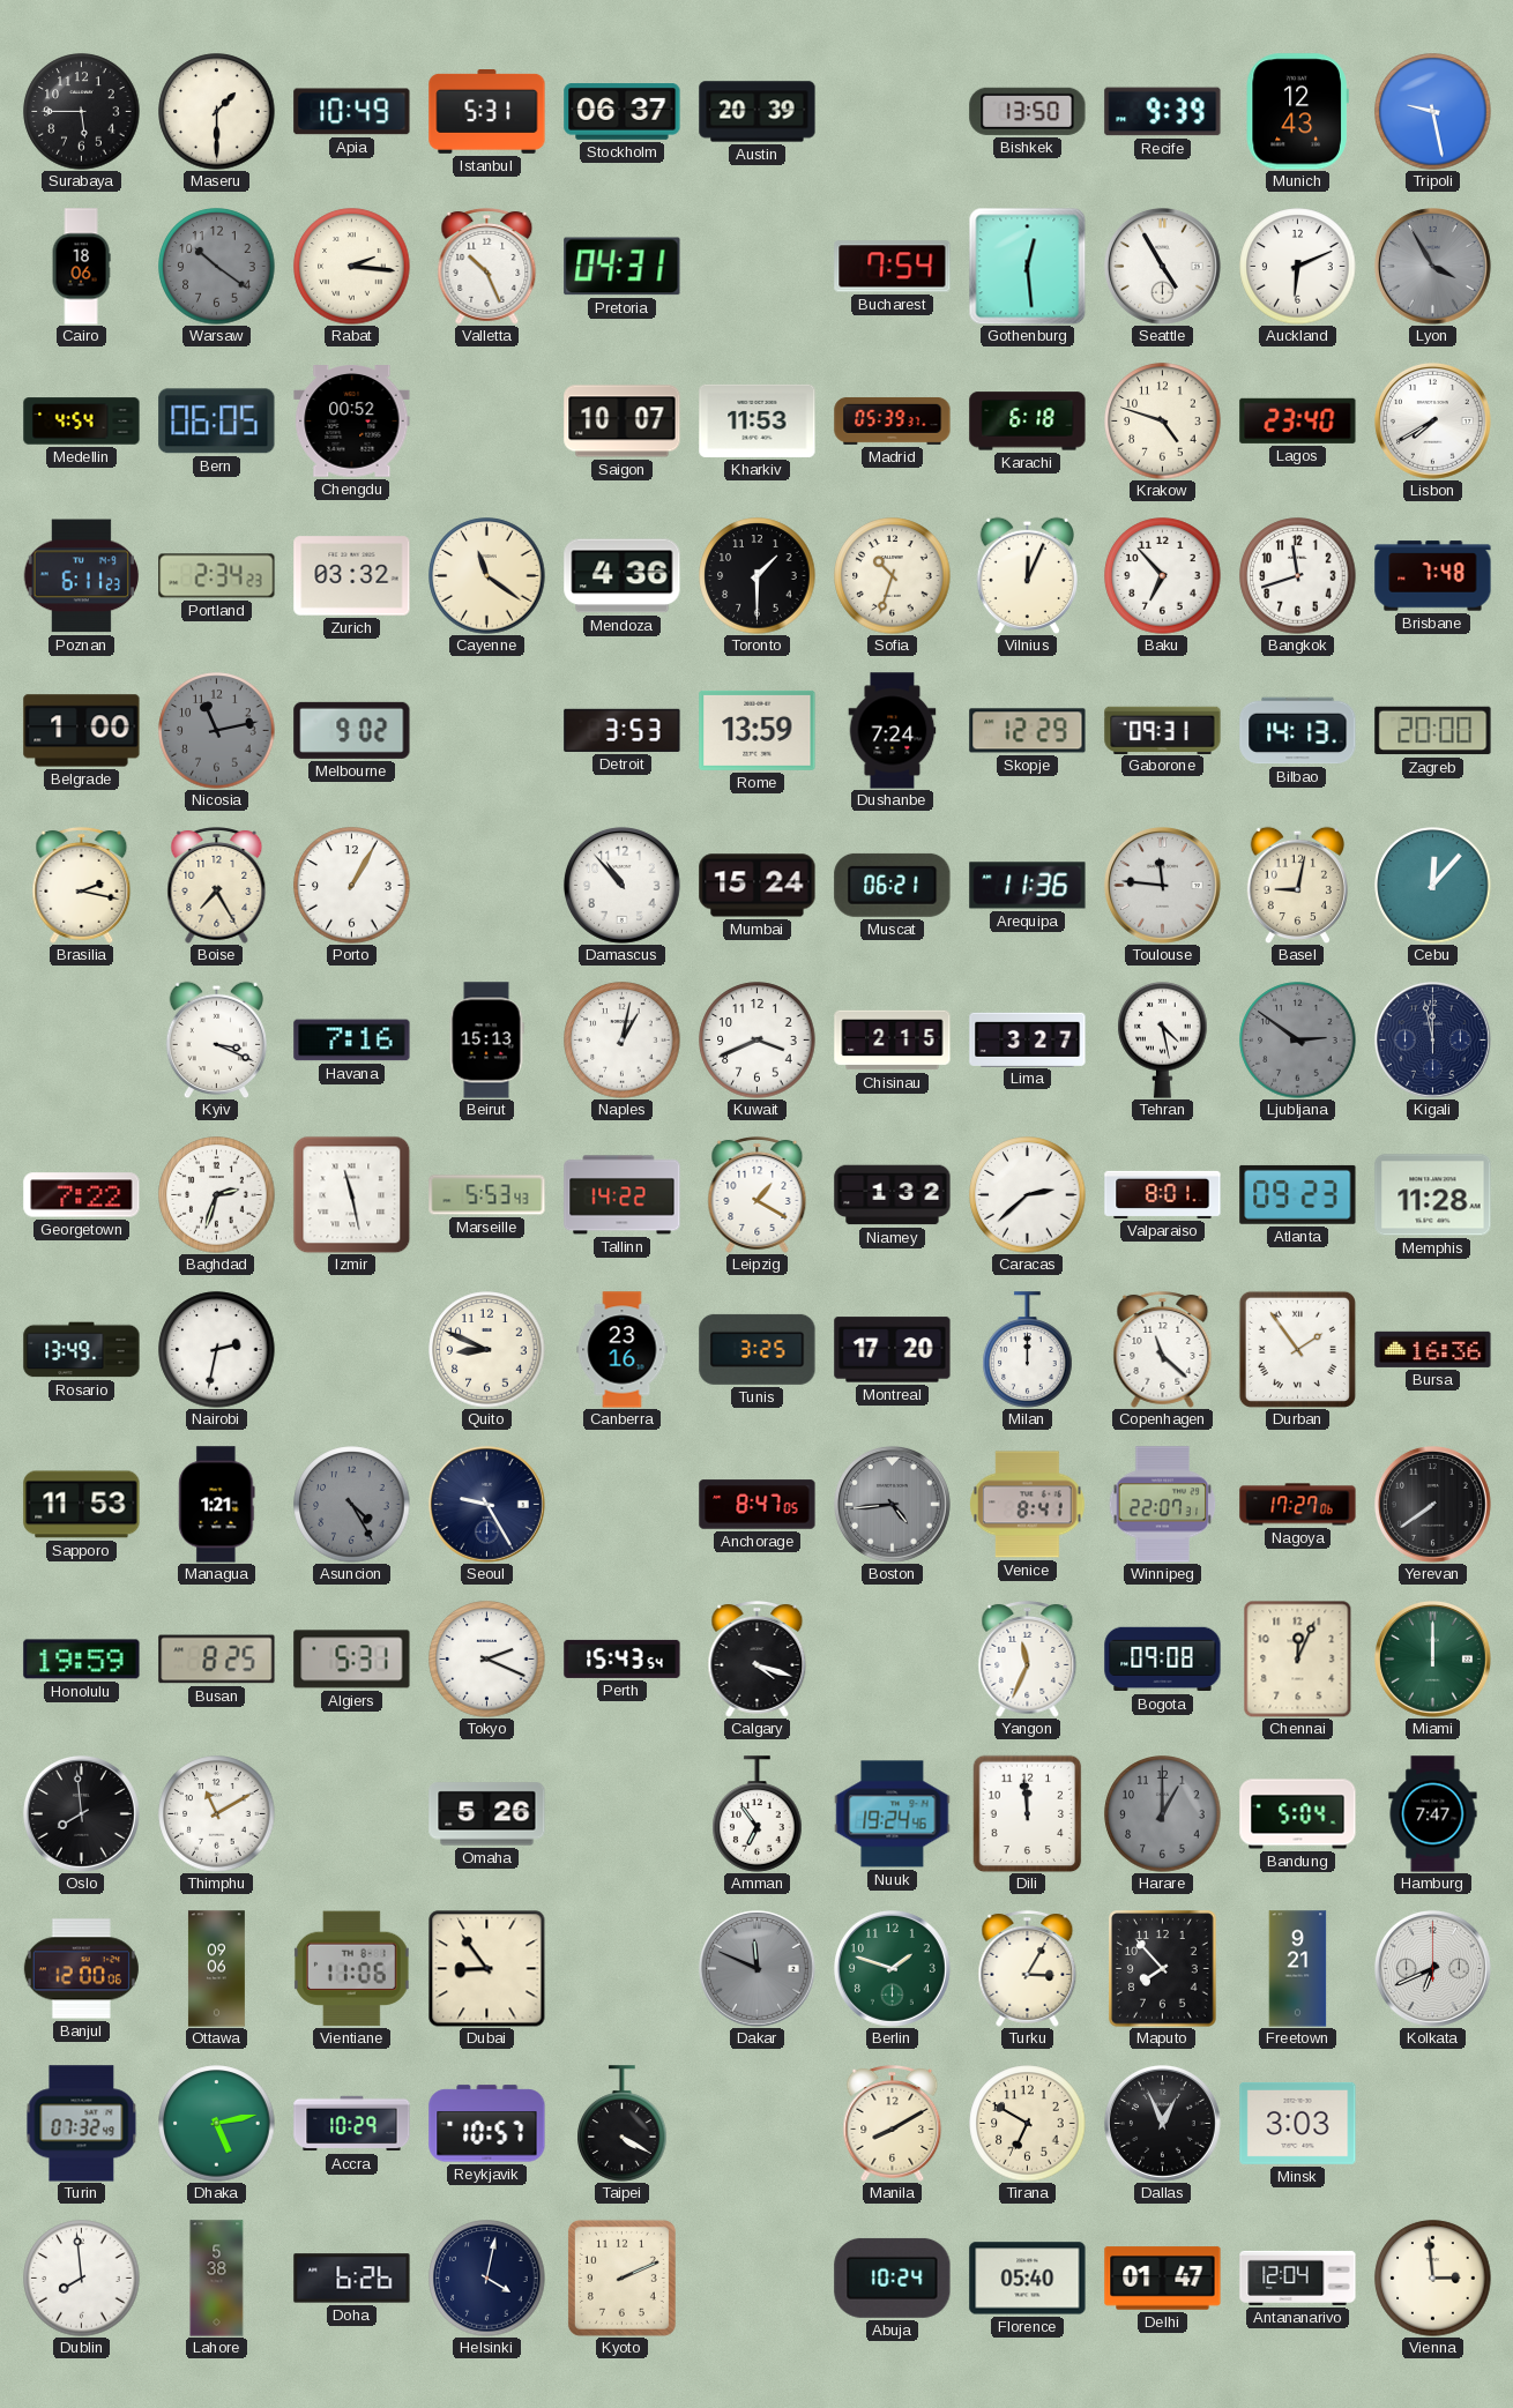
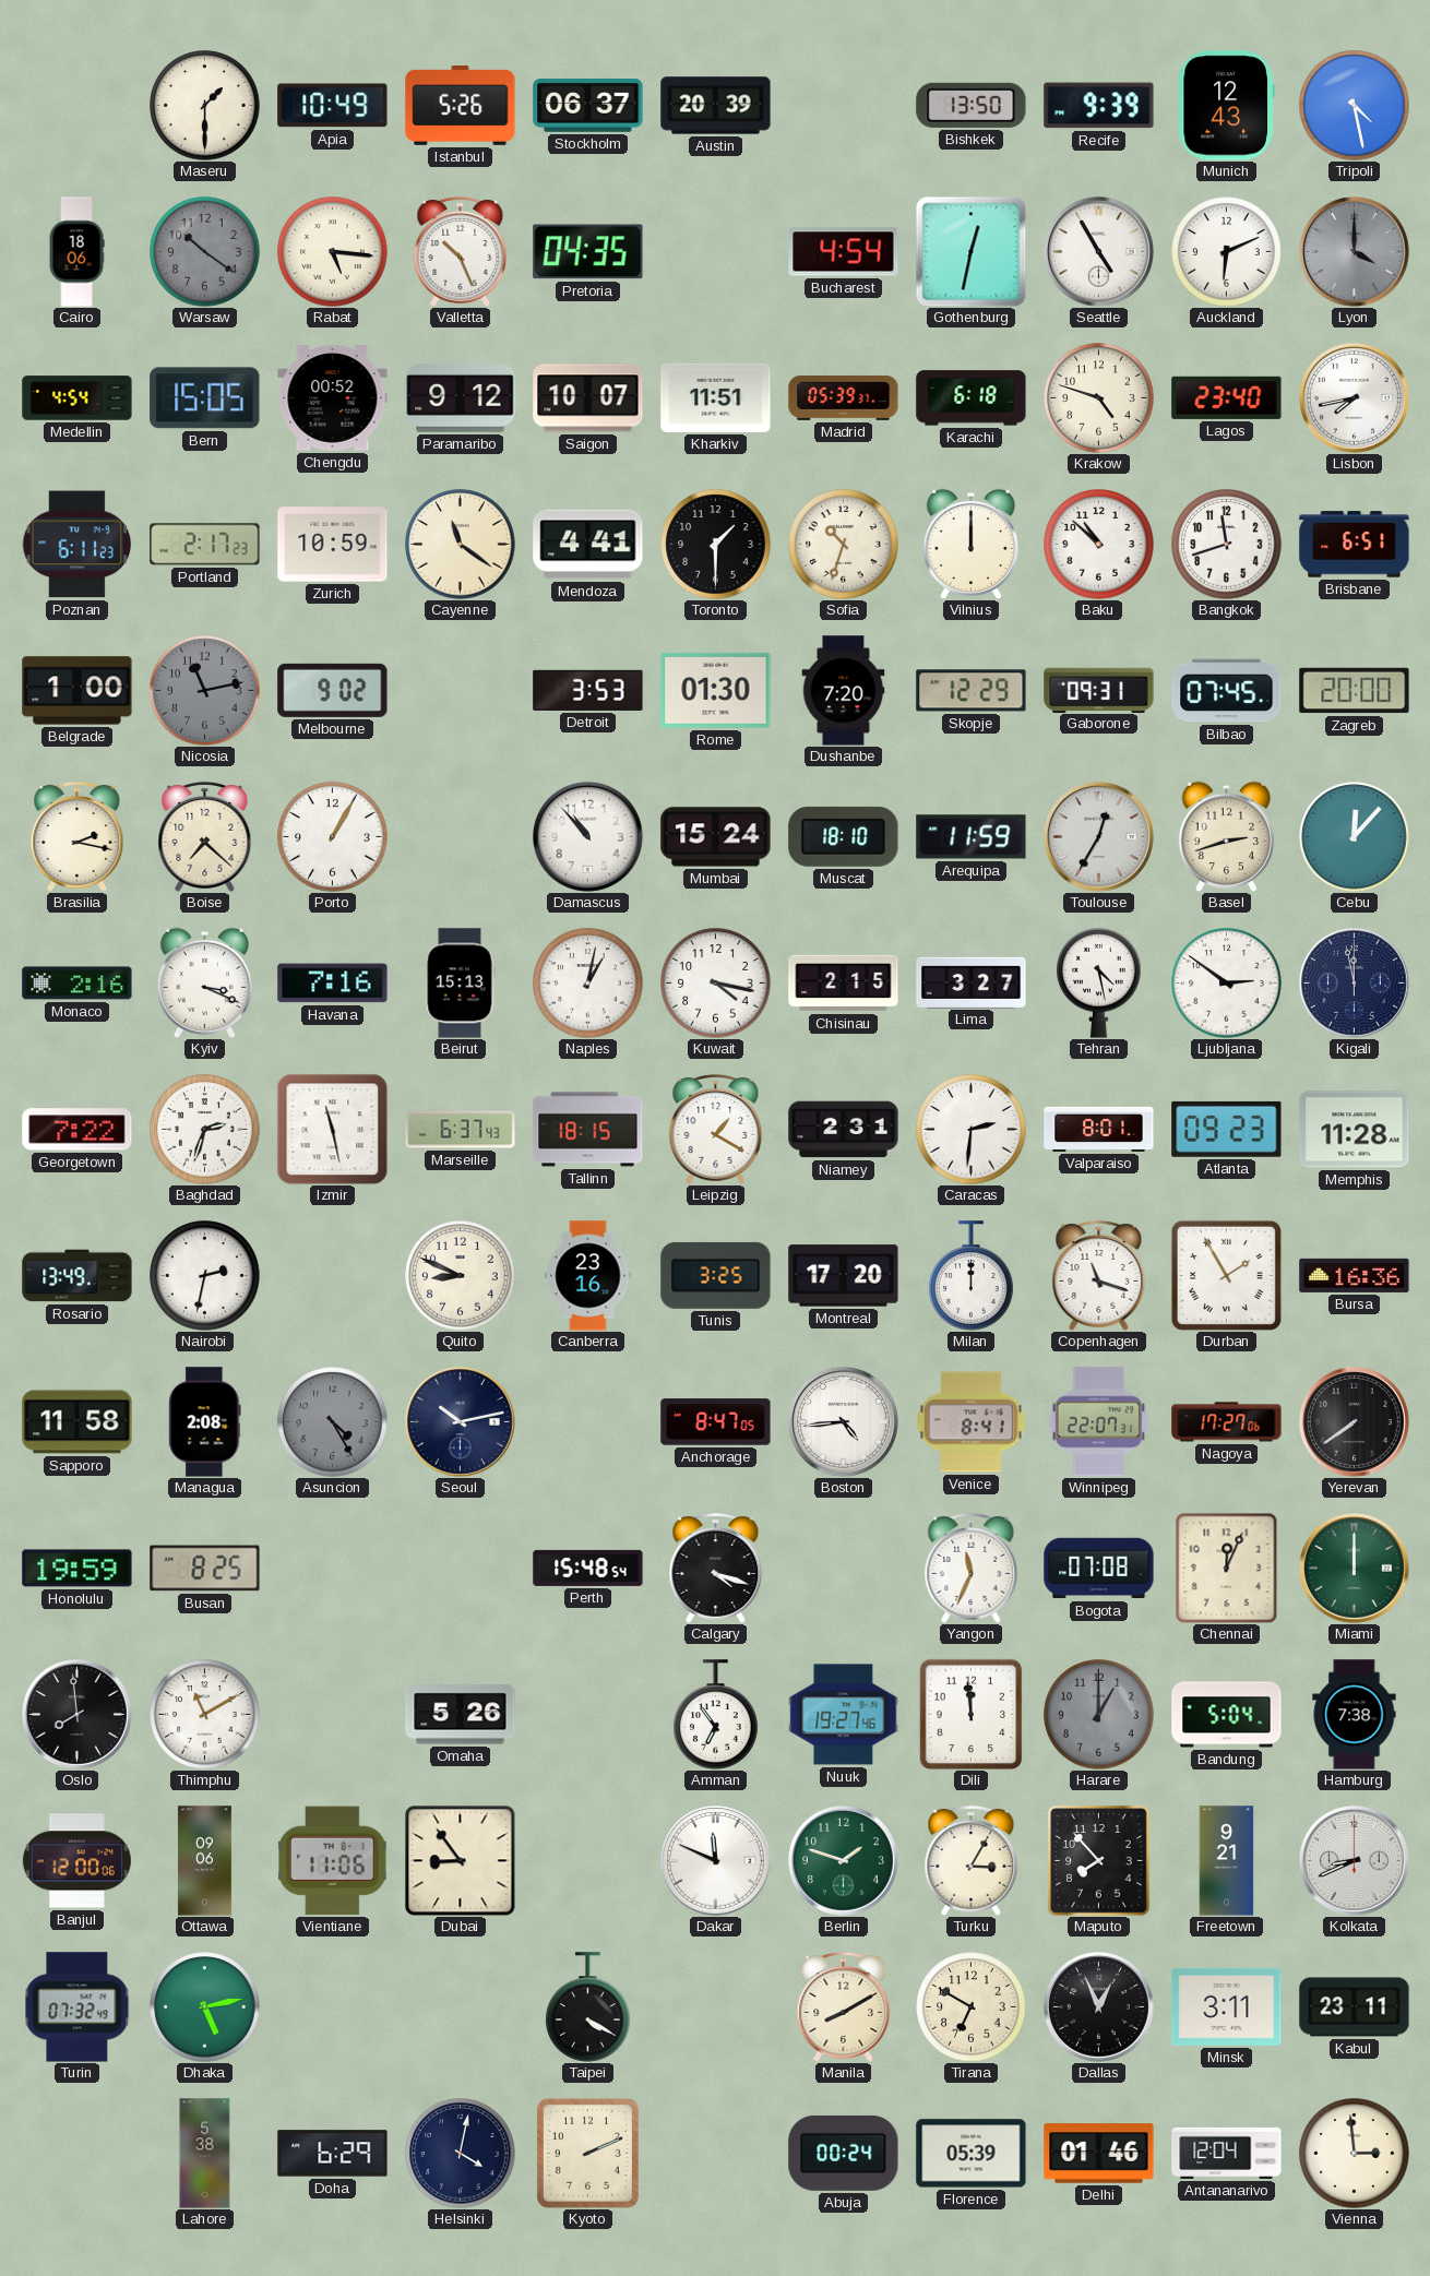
Surabaya: 5:45 -> none
Istanbul: 5:31 -> 5:26
Tripoli: 9:28 -> 4:28
Rabat: 2:16 -> 5:16
Pretoria: 04:31 -> 04:35
Bucharest: 7:54 -> 4:54
Gothenburg: 12:29 -> 12:32
Lyon: 3:55 -> 4:00
Bern: 06:05 -> 15:05
Paramaribo: none -> 9:12
Kharkiv: 11:53 -> 11:51
Lisbon: 7:40 -> 7:43
Portland: 2:34 -> 2:17
Zurich: 03:32 -> 10:59
Mendoza: 4:36 -> 4:41
Vilnius: 12:04 -> 12:00
Baku: 6:53 -> 10:52
Brisbane: 7:48 -> 6:51
Rome: 13:59 -> 01:30
Dushanbe: 7:24 -> 7:20
Bilbao: 14:13 -> 07:45
Boise: 7:25 -> 7:22
Muscat: 06:21 -> 18:10
Arequipa: 11:36 -> 11:59
Toulouse: 11:46 -> 12:35
Basel: 9:02 -> 2:42
Monaco: none -> 2:16
Kuwait: 3:41 -> 4:17
Ljubljana dial: grey -> white
Marseille: 5:53 -> 6:37
Tallinn: 14:22 -> 18:15
Niamey: 1:32 -> 2:31
Caracas: 2:38 -> 2:31
Copenhagen: 11:22 -> 11:18
Durban: 1:54 -> 1:55
Sapporo: 11:53 -> 11:58
Managua: 1:21 -> 2:08
Seoul: 9:25 -> 10:13
Boston dial: grey -> white
Algiers: 5:31 -> none
Tokyo: 2:19 -> none
Perth: 15:43 -> 15:48
Bogota: 09:08 -> 07:08
Nuuk: 19:24 -> 19:27
Hamburg: 7:47 -> 7:38
Dakar dial: grey -> white
Kolkata: 6:41 -> 8:41
Accra: 10:29 -> none
Reykjavik: 10:57 -> none
Minsk: 3:03 -> 3:11
Kabul: none -> 23:11
Dublin: 7:59 -> none
Doha: 6:26 -> 6:29
Abuja: 10:24 -> 00:24
Florence: 05:40 -> 05:39
Delhi: 01:47 -> 01:46
